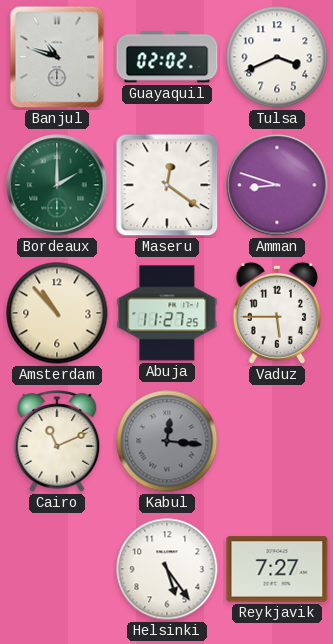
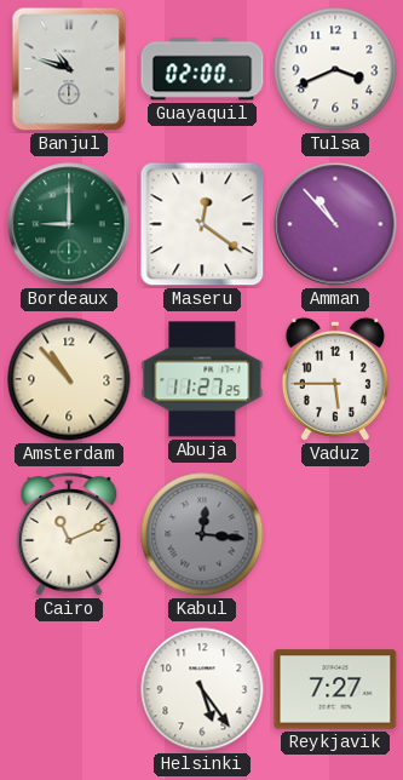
Guayaquil: 02:02 -> 02:00
Bordeaux: 2:00 -> 9:00
Amman: 8:48 -> 10:53
